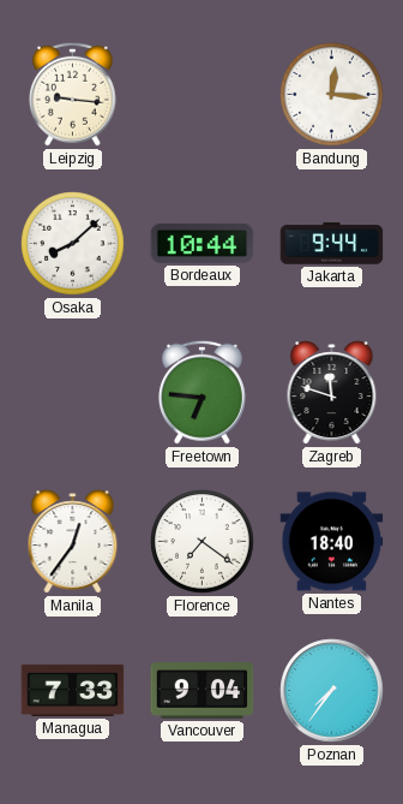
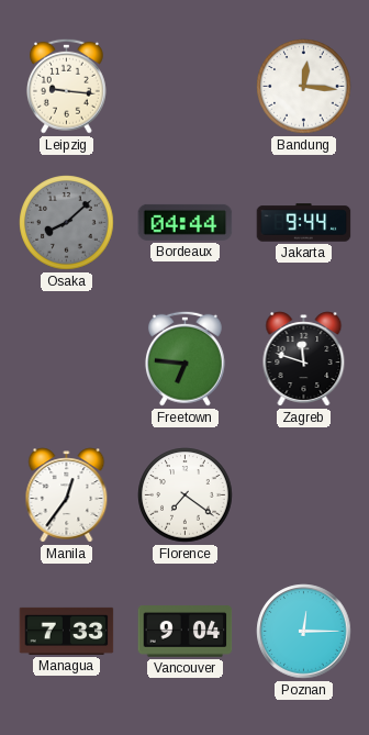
Osaka dial: white -> grey
Bordeaux: 10:44 -> 04:44
Nantes: 18:40 -> none
Poznan: 7:36 -> 12:15
